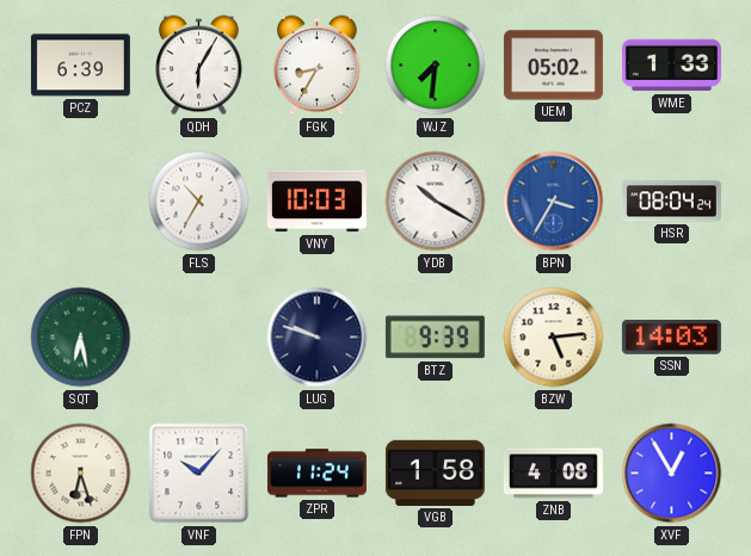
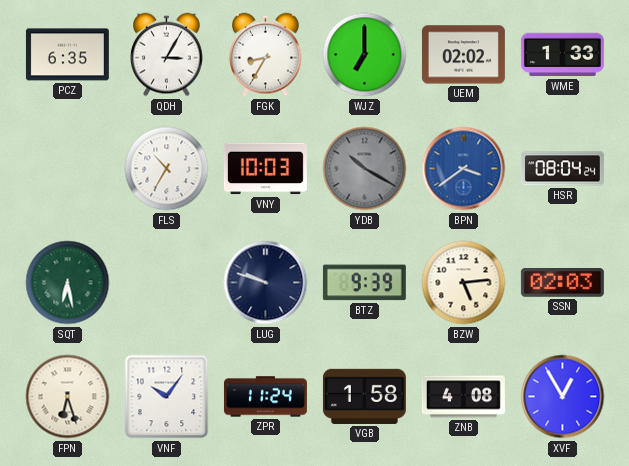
PCZ: 6:39 -> 6:35
QDH: 6:05 -> 3:05
WJZ: 7:31 -> 7:00
UEM: 05:02 -> 02:02
YDB dial: white -> grey
BPN: 3:35 -> 3:39
SSN: 14:03 -> 02:03
VNF: 10:07 -> 10:06
